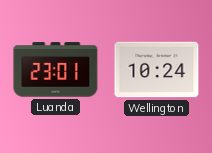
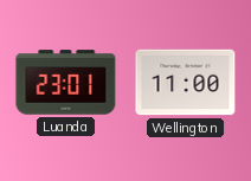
Wellington: 10:24 -> 11:00
